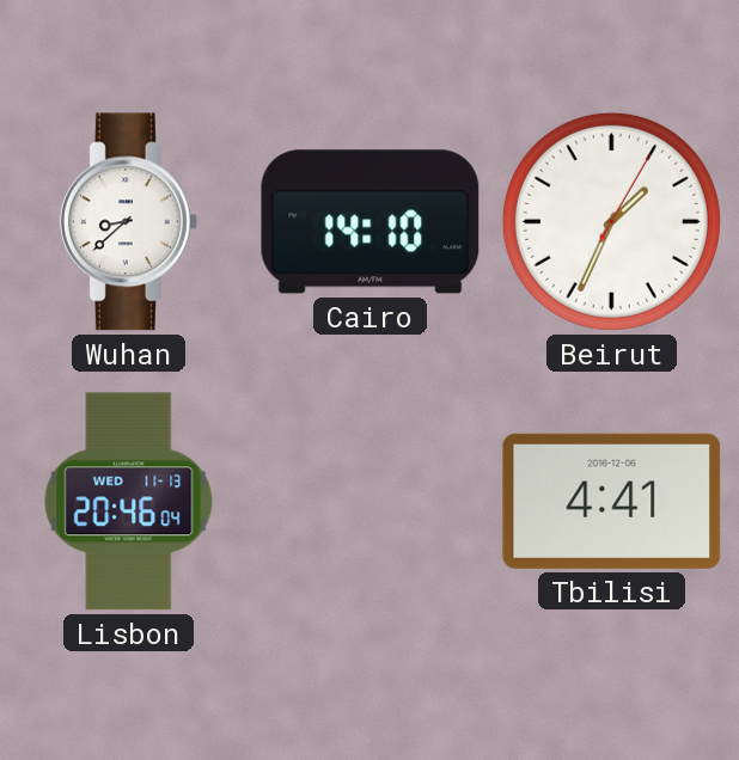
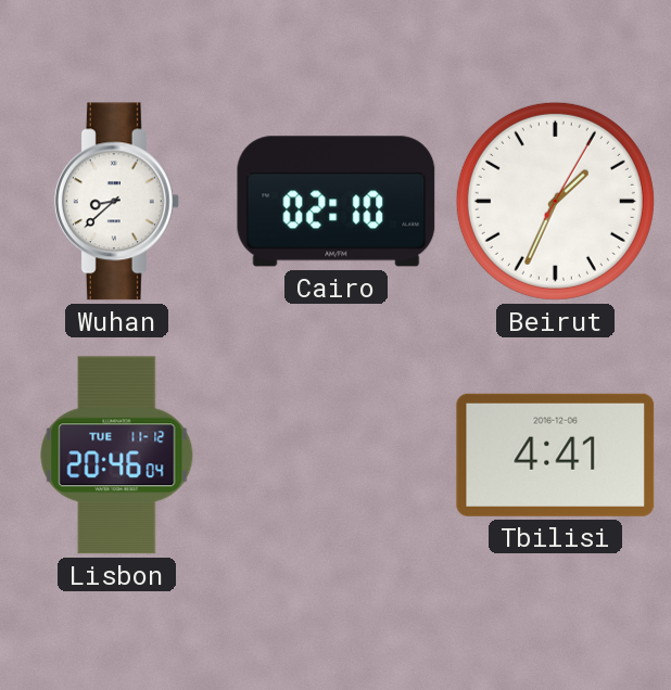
Cairo: 14:10 -> 02:10
Lisbon date: WED 11-13 -> TUE 11-12
